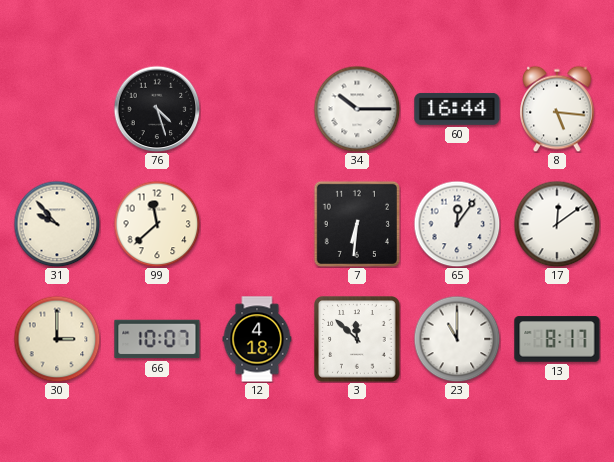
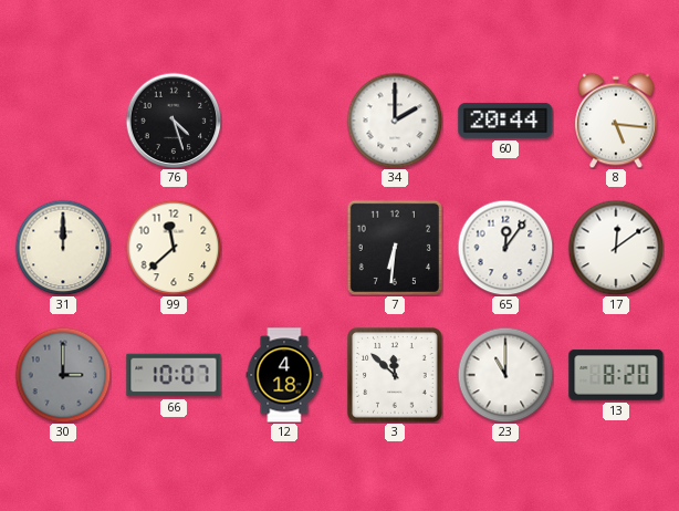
34: 10:15 -> 2:00
60: 16:44 -> 20:44
31: 9:53 -> 12:00
30 dial: cream -> grey
13: 8:17 -> 8:20
